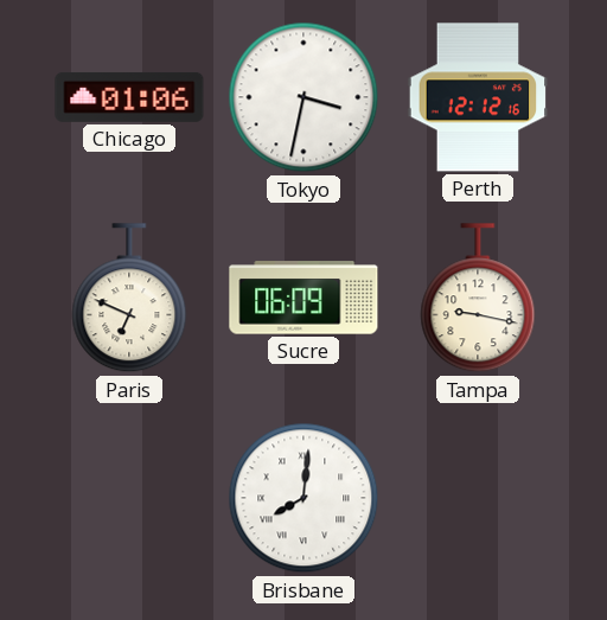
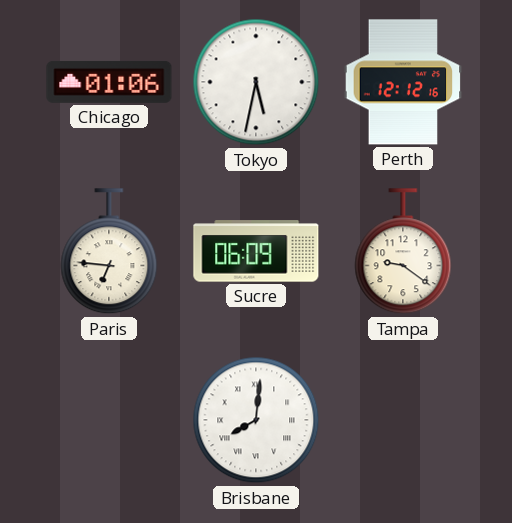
Tokyo: 3:32 -> 5:32
Paris: 6:49 -> 6:46
Tampa: 9:17 -> 9:21
